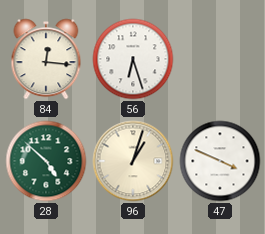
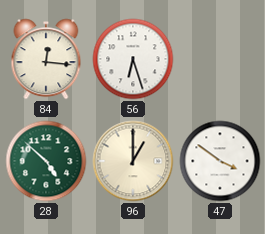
96: 1:03 -> 1:00
47: 3:49 -> 3:51
